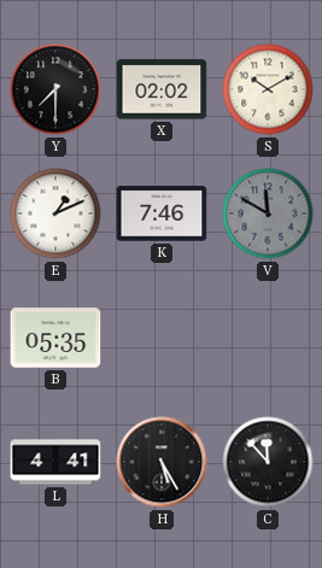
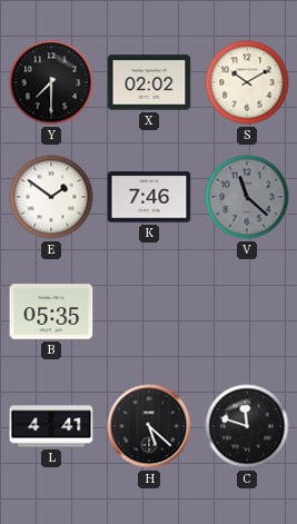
E: 1:11 -> 1:51
V: 11:50 -> 11:22
H: 5:25 -> 5:22
C: 11:53 -> 11:48
